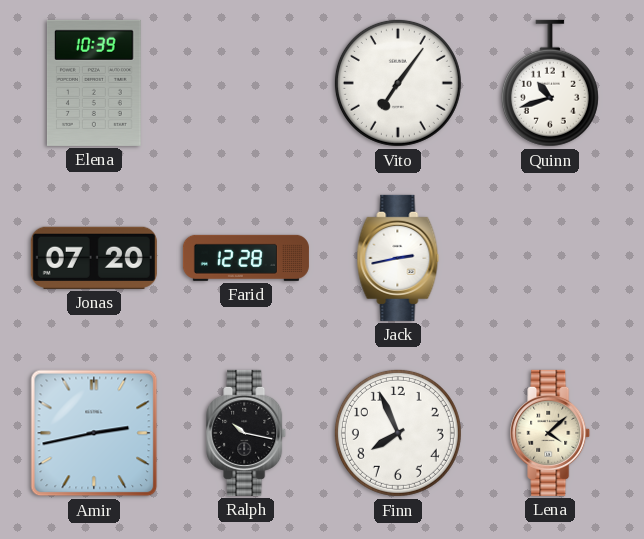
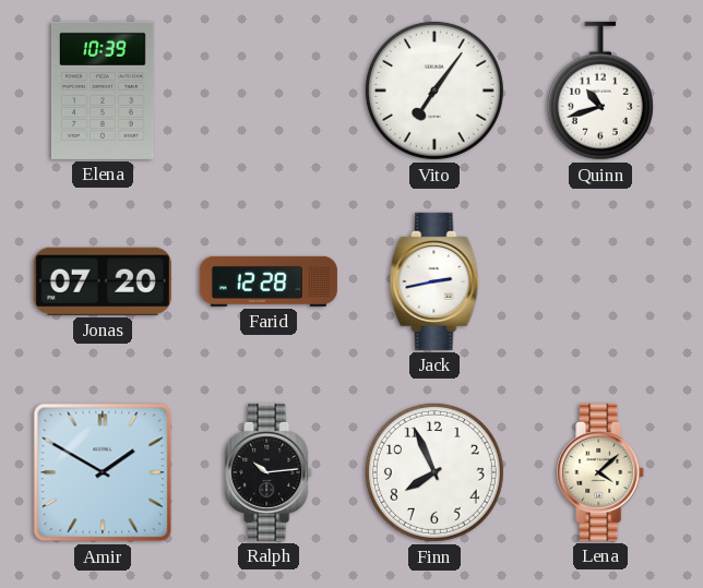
Amir: 2:43 -> 1:50
Ralph: 10:17 -> 10:14
